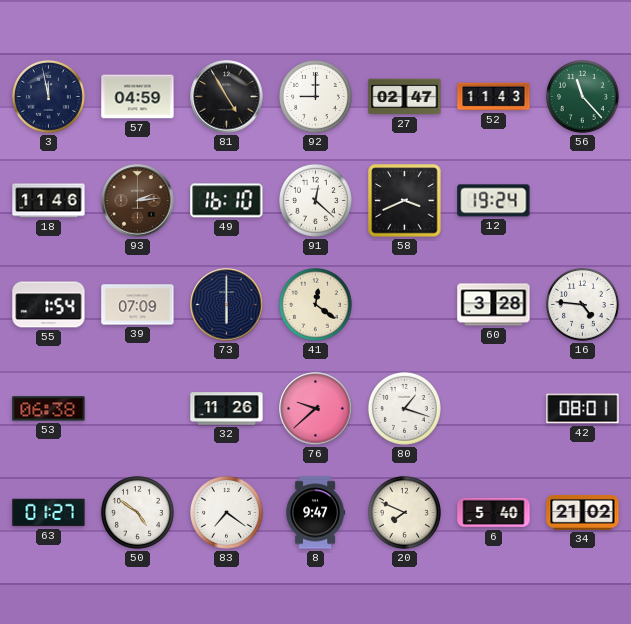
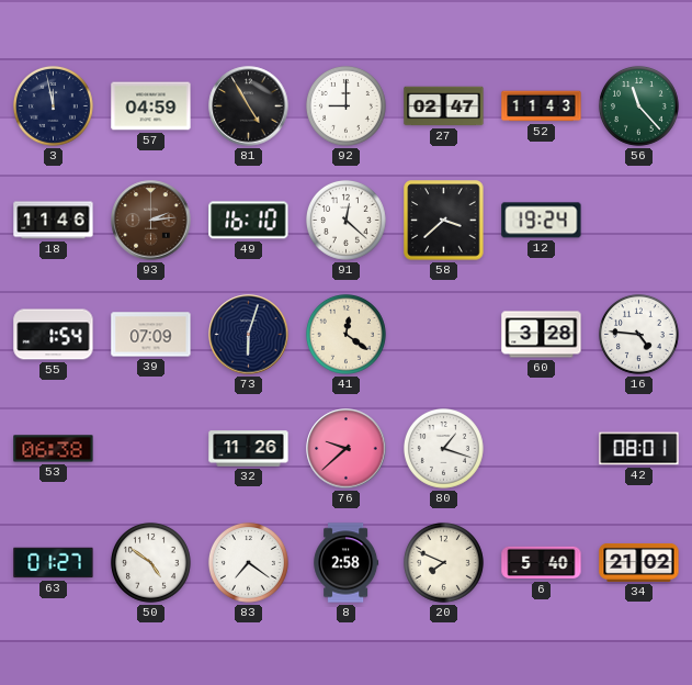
58: 3:41 -> 3:38
73: 6:00 -> 6:03
8: 9:47 -> 2:58
